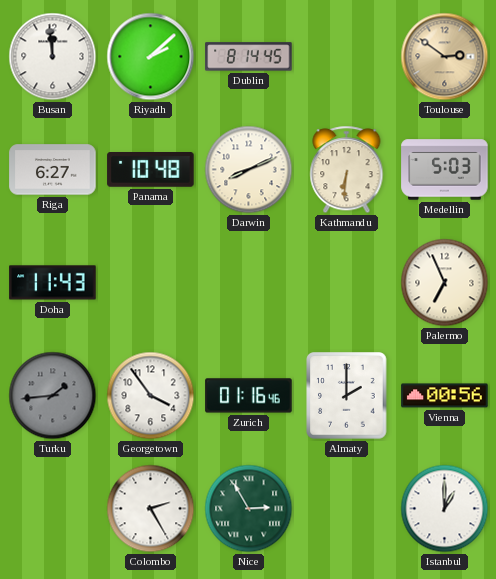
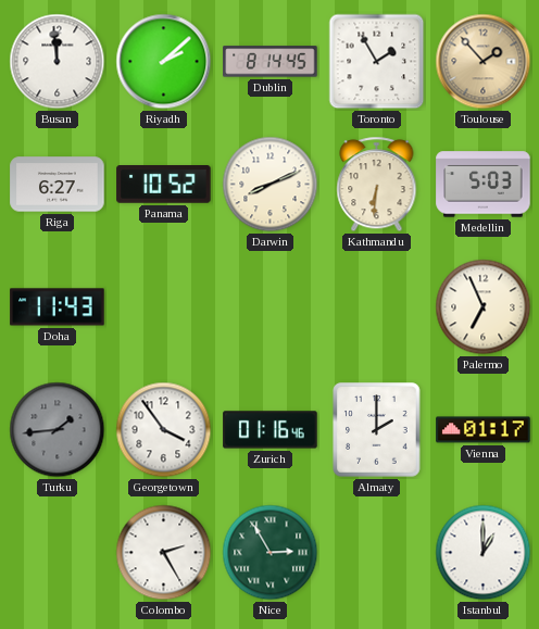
Toronto: none -> 1:55
Toulouse: 2:51 -> 1:53
Panama: 10:48 -> 10:52
Vienna: 00:56 -> 01:17
